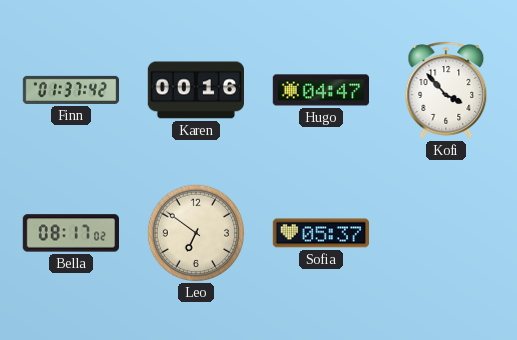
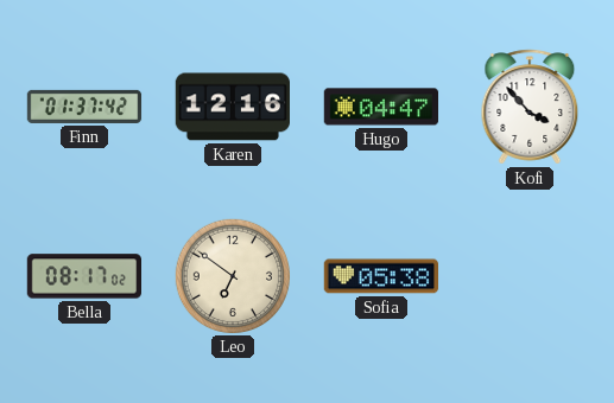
Karen: 00:16 -> 12:16
Sofia: 05:37 -> 05:38
